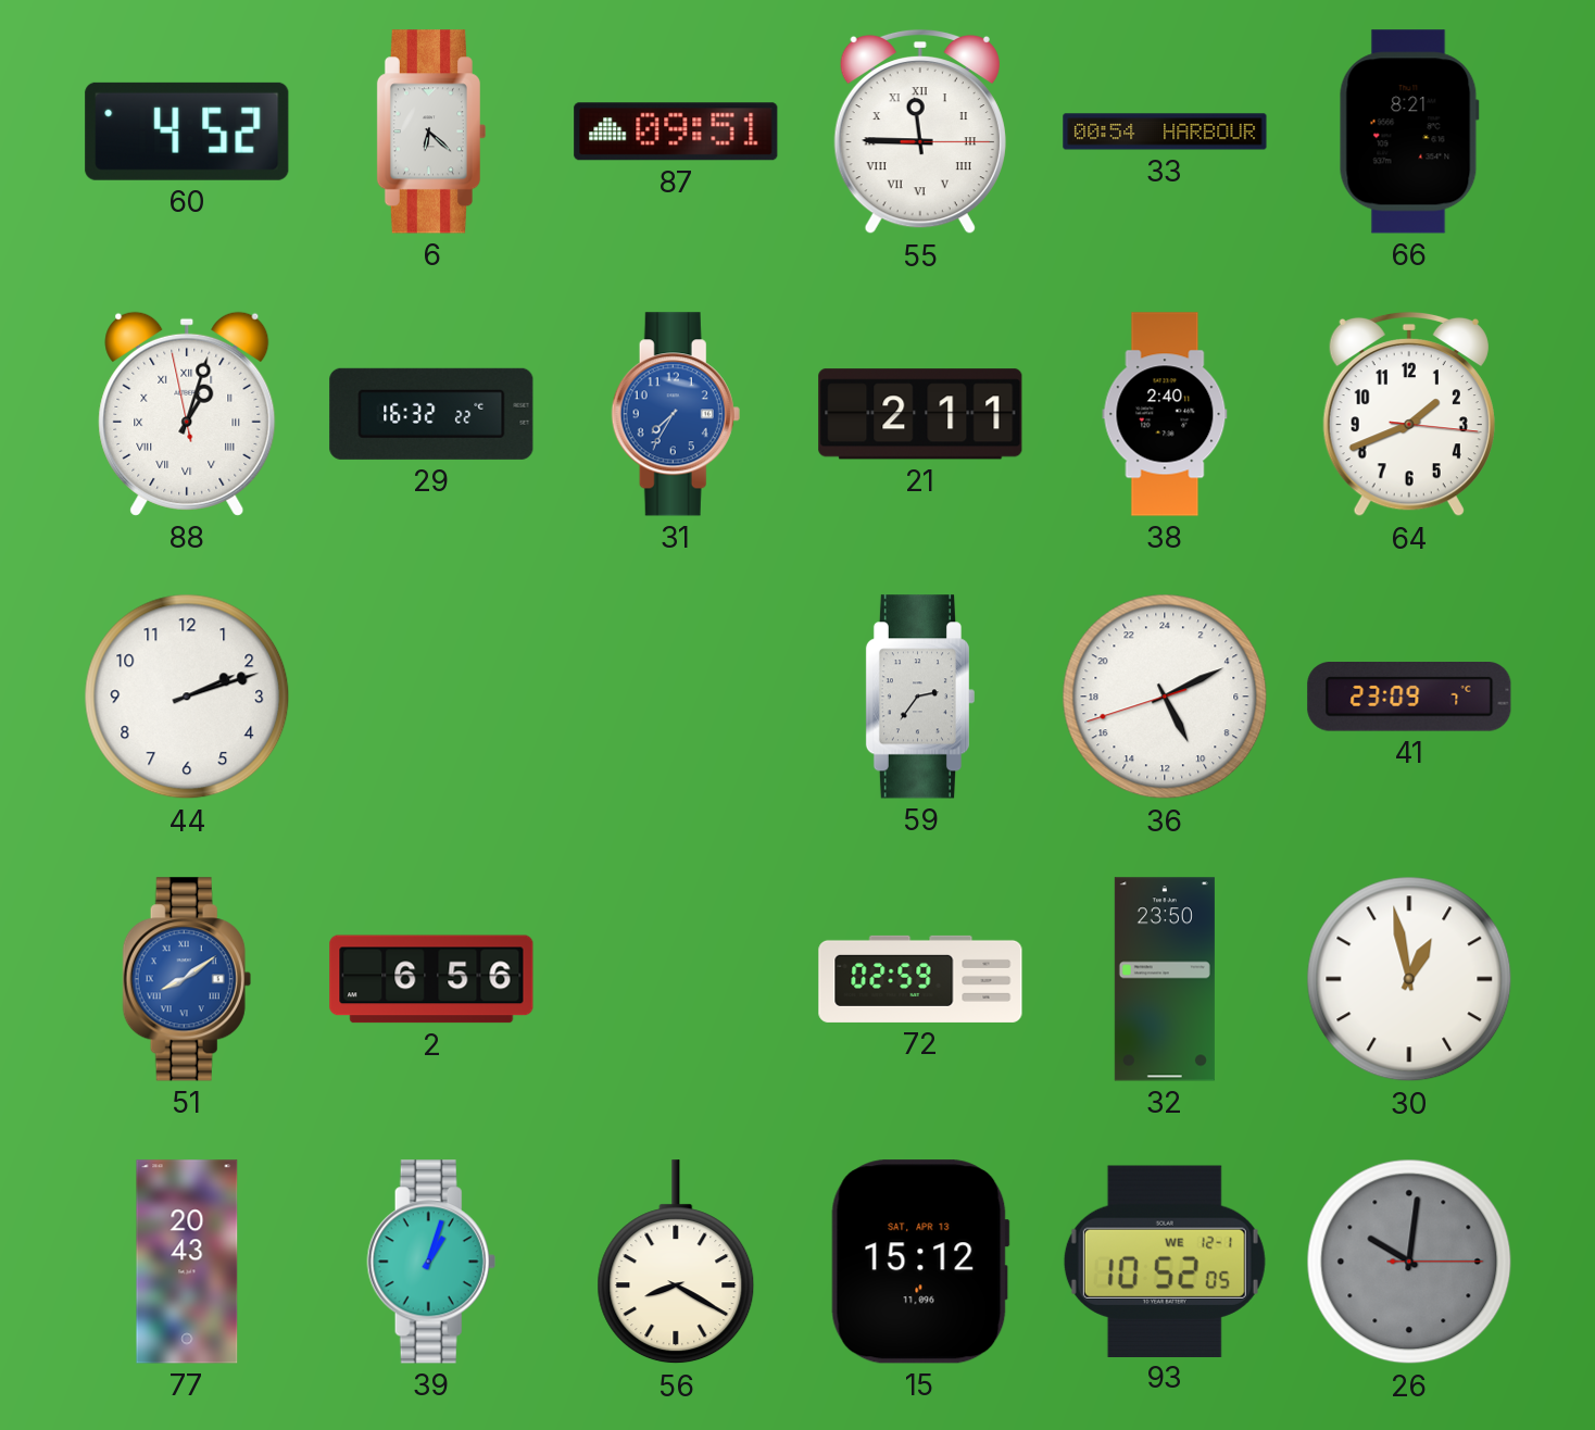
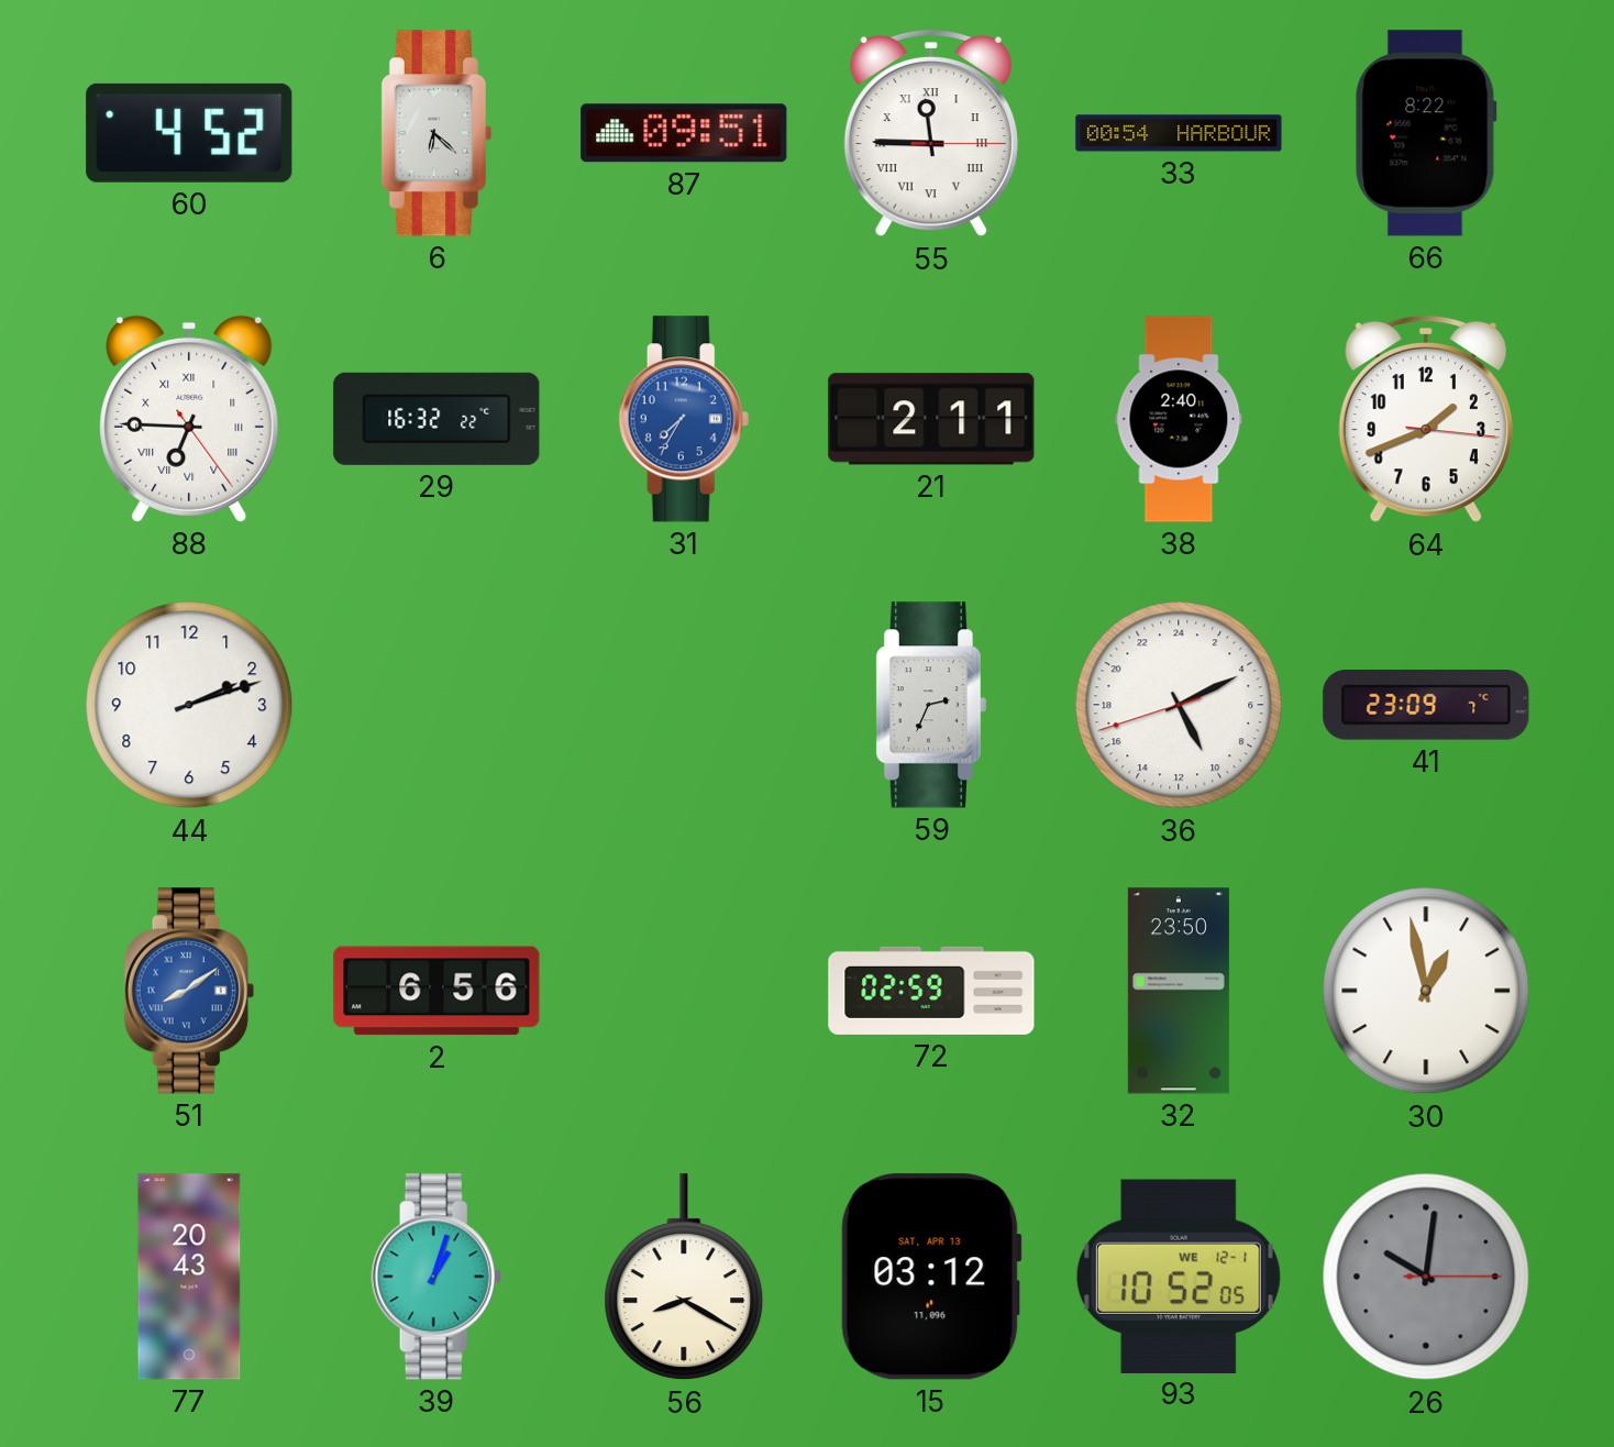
66: 8:21 -> 8:22
88: 1:02 -> 6:45
59: 2:36 -> 2:34
15: 15:12 -> 03:12
